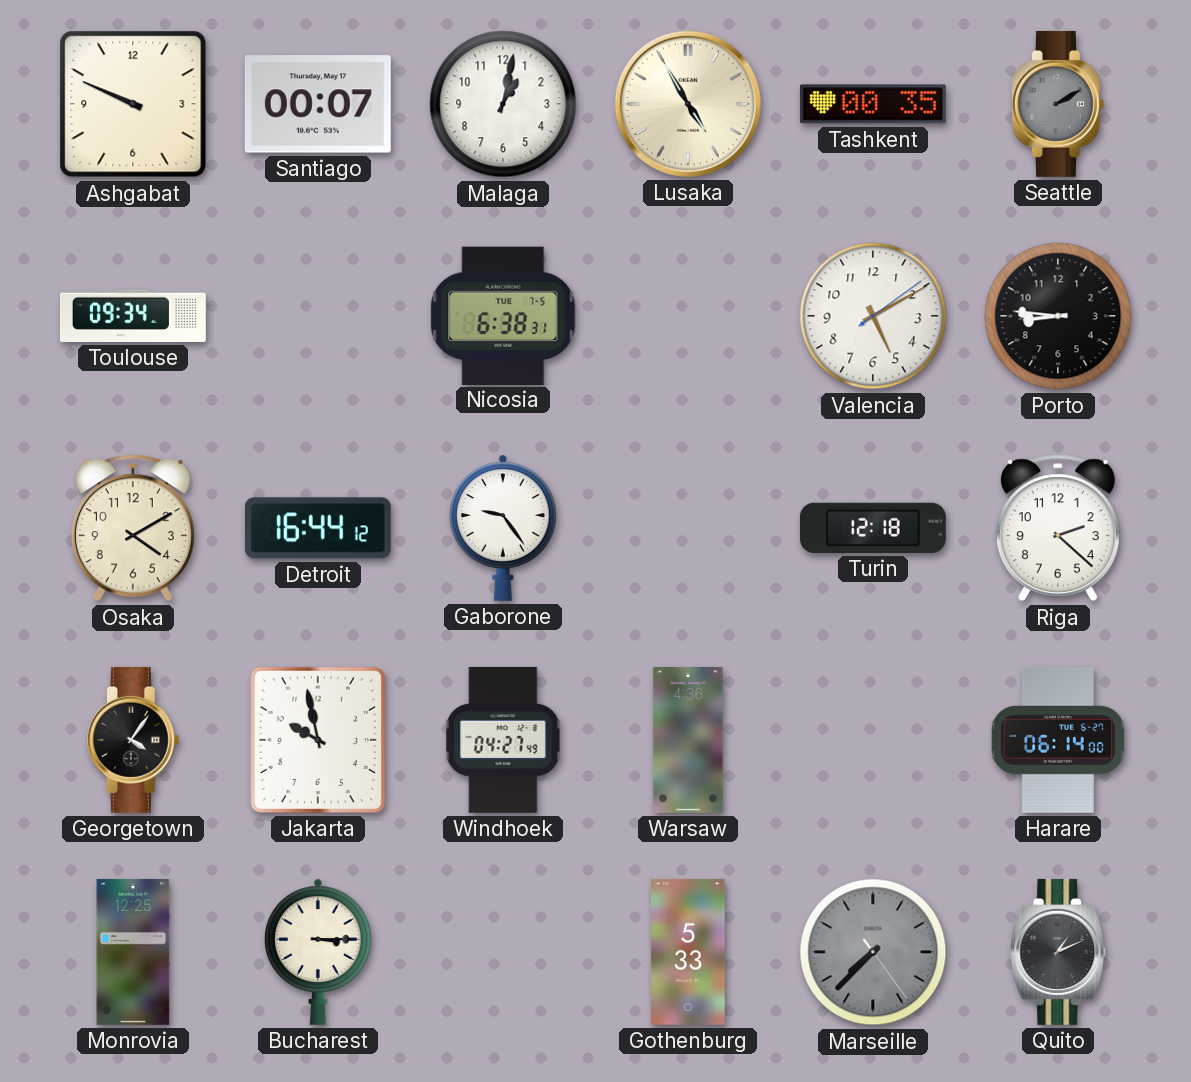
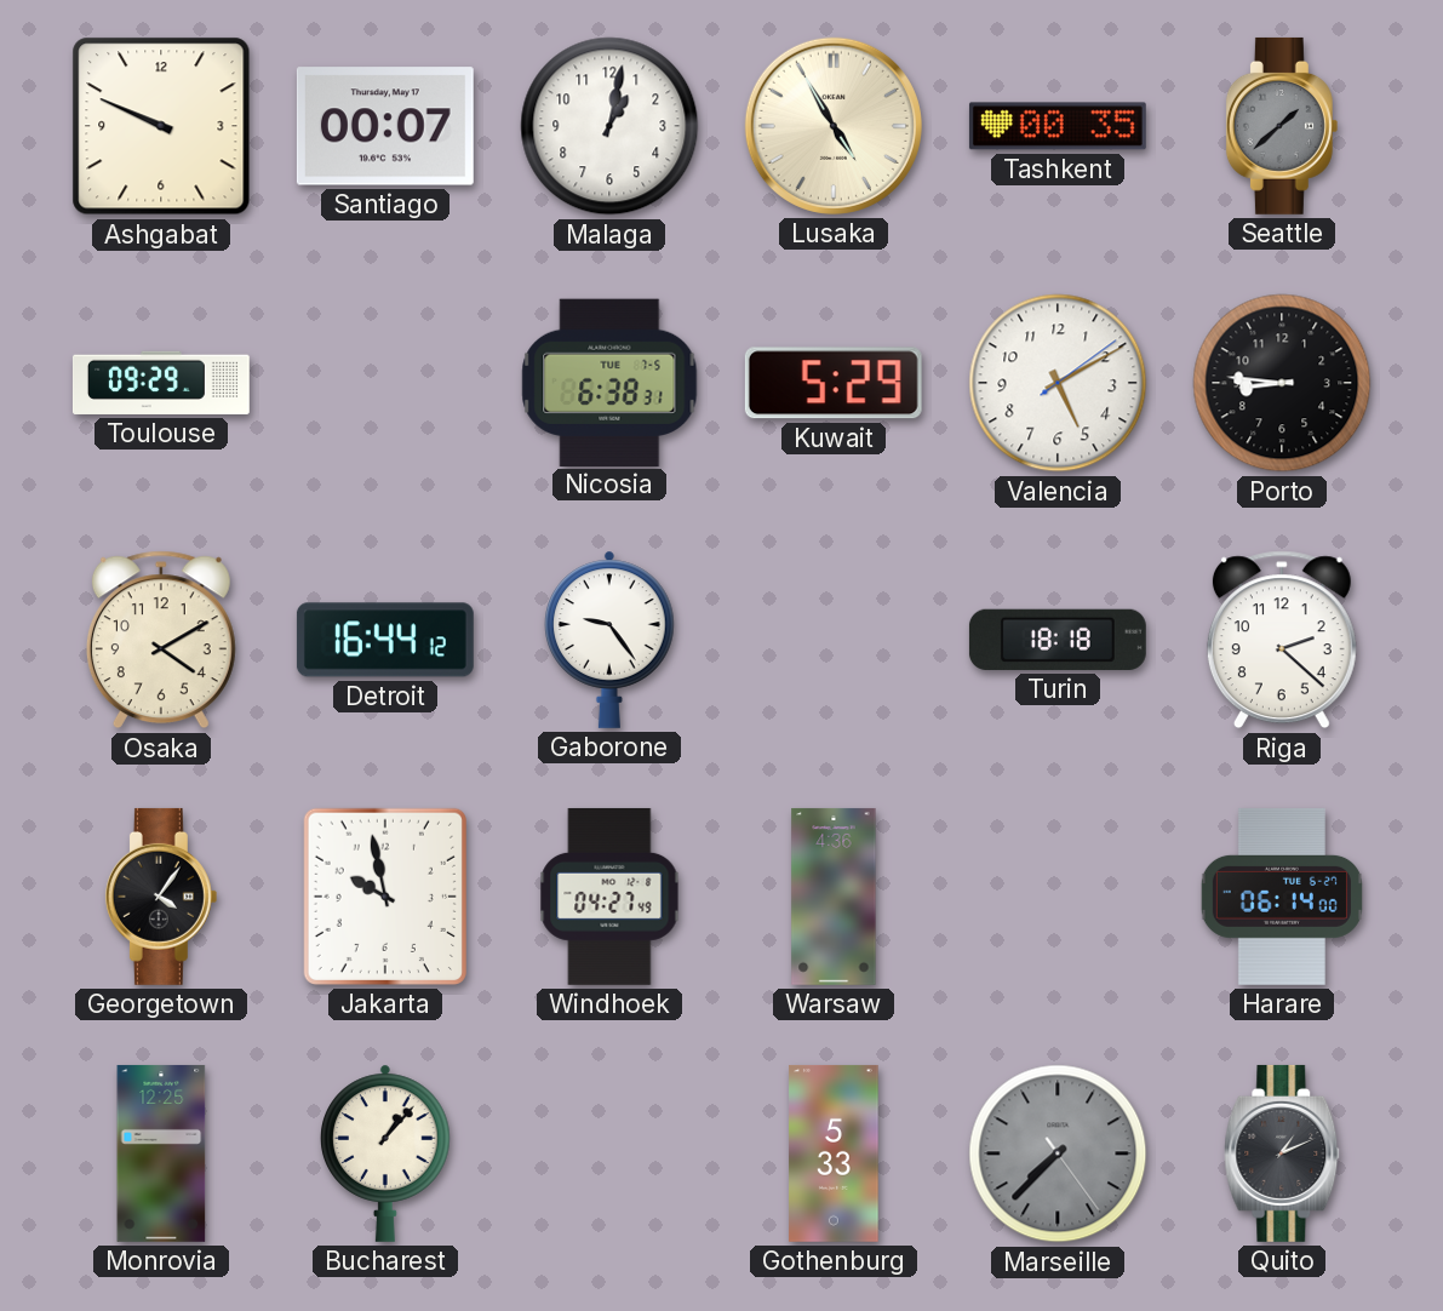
Seattle: 2:10 -> 1:38
Toulouse: 09:34 -> 09:29
Kuwait: none -> 5:29
Turin: 12:18 -> 18:18
Bucharest: 3:15 -> 1:07
